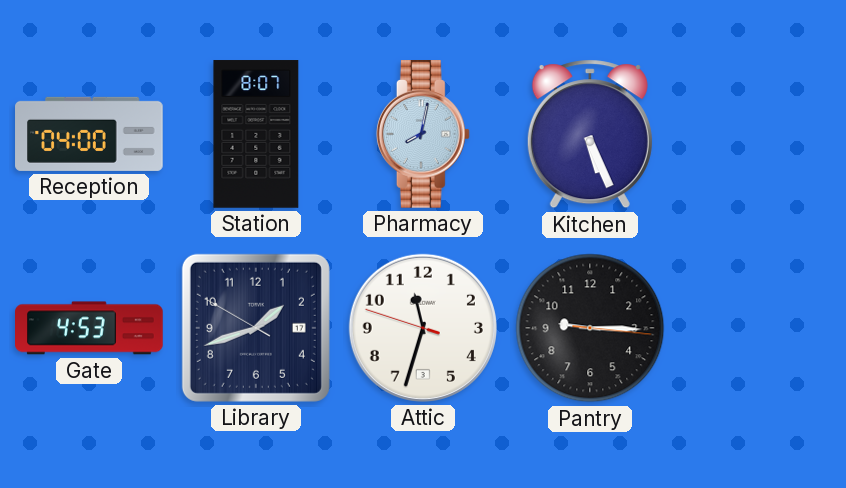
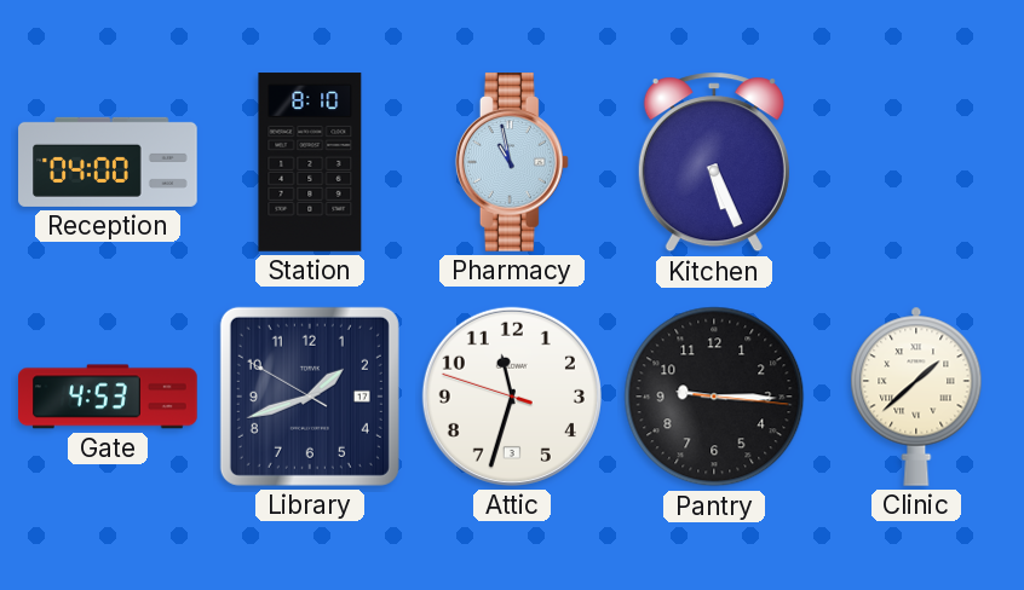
Station: 8:07 -> 8:10
Pharmacy: 8:02 -> 10:58
Clinic: none -> 1:38
